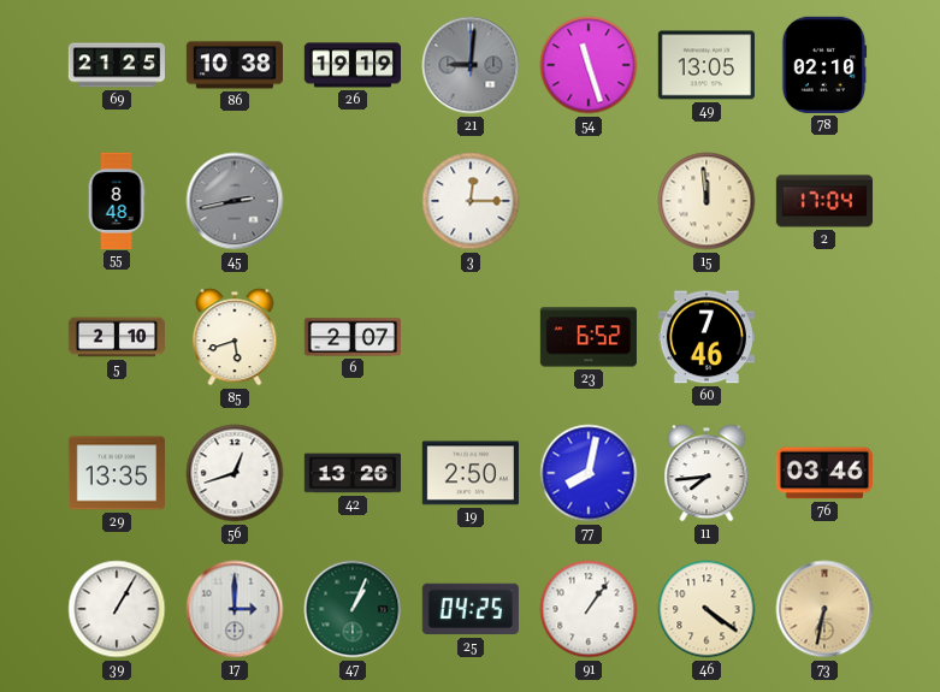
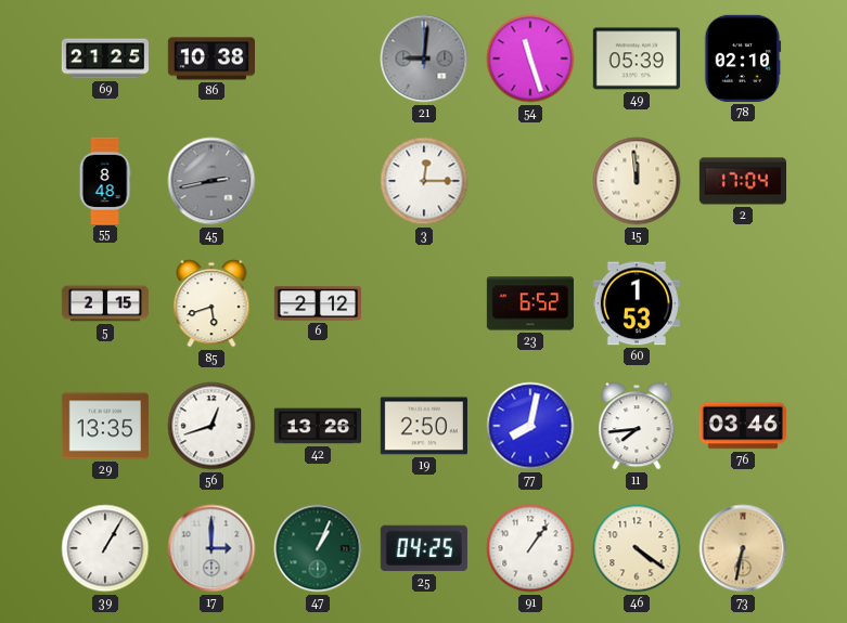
26: 19:19 -> none
49: 13:05 -> 05:39
5: 2:10 -> 2:15
6: 2:07 -> 2:12
60: 7:46 -> 1:53
